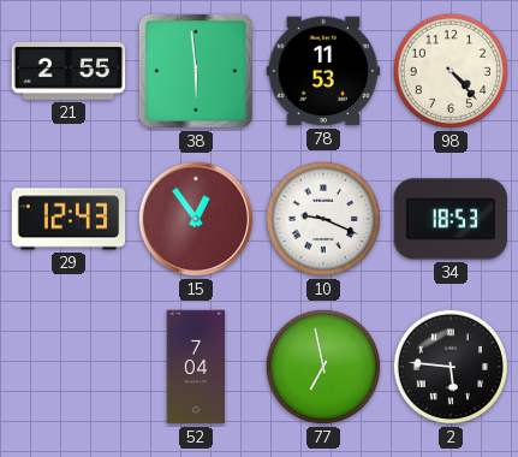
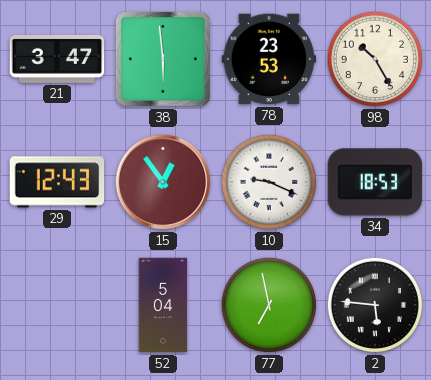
21: 2:55 -> 3:47
78: 11:53 -> 23:53
98: 4:23 -> 10:25
52: 7:04 -> 5:04
